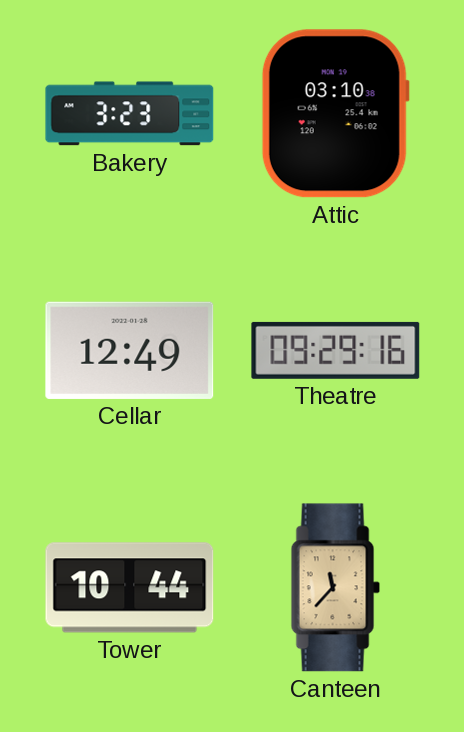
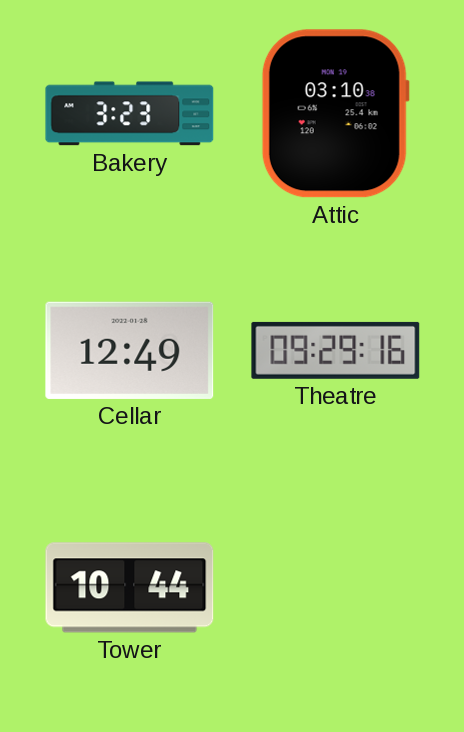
Canteen: 11:37 -> none
